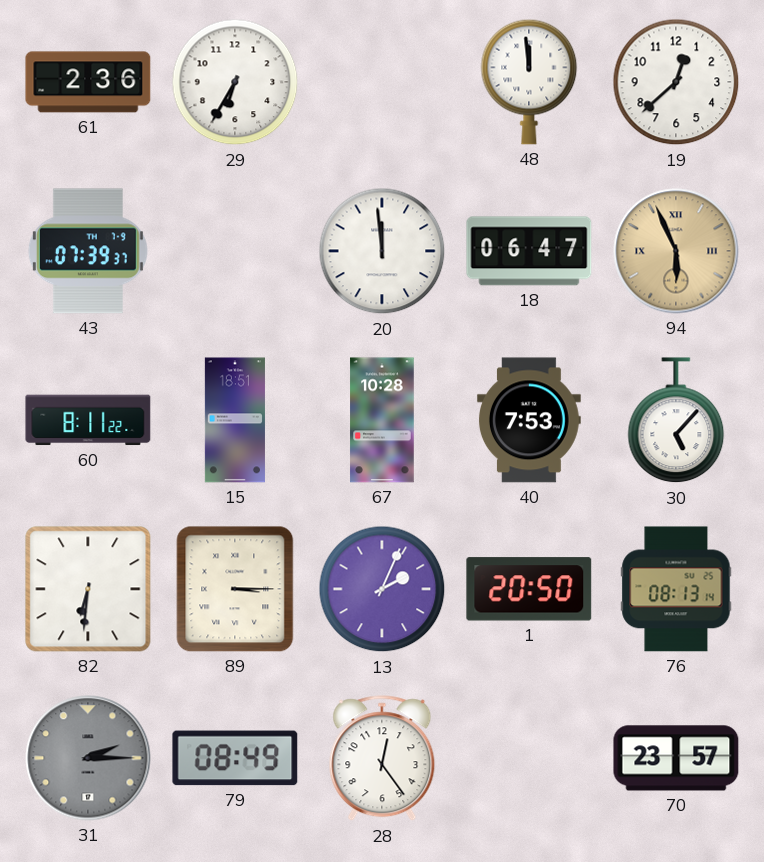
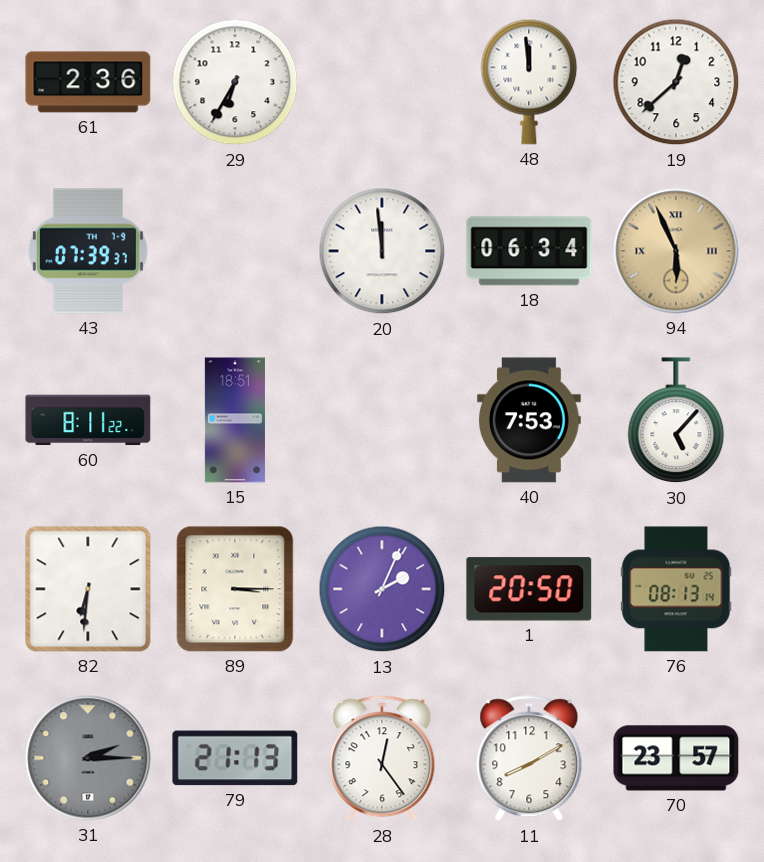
18: 06:47 -> 06:34
67: 10:28 -> none
79: 08:49 -> 21:13
11: none -> 8:10
